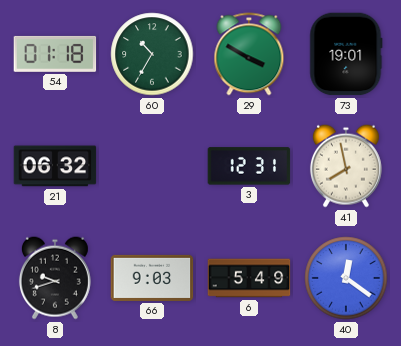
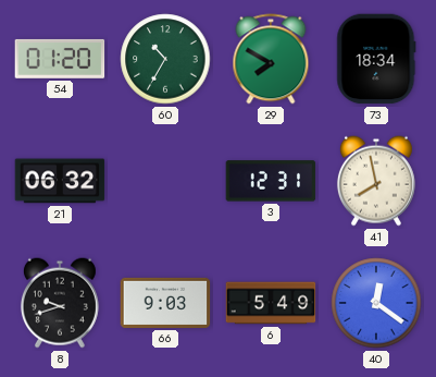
54: 01:18 -> 01:20
29: 3:50 -> 7:50
73: 19:01 -> 18:34
